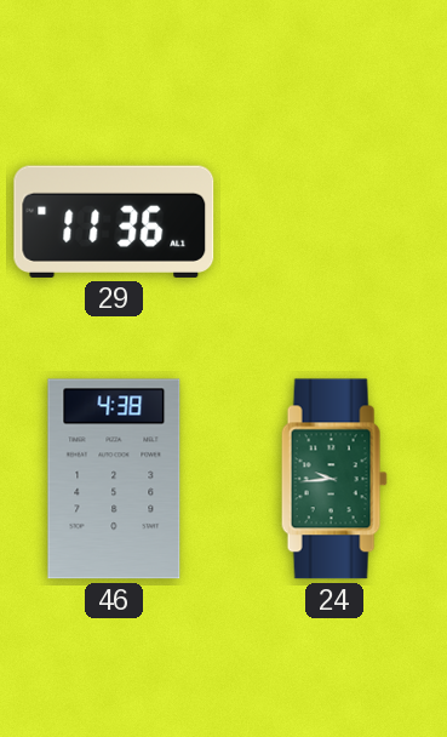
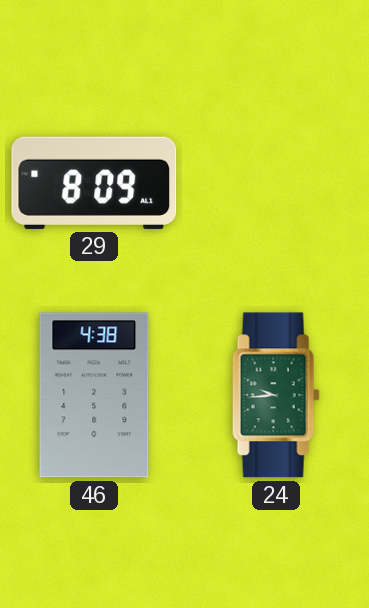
29: 11:36 -> 8:09
